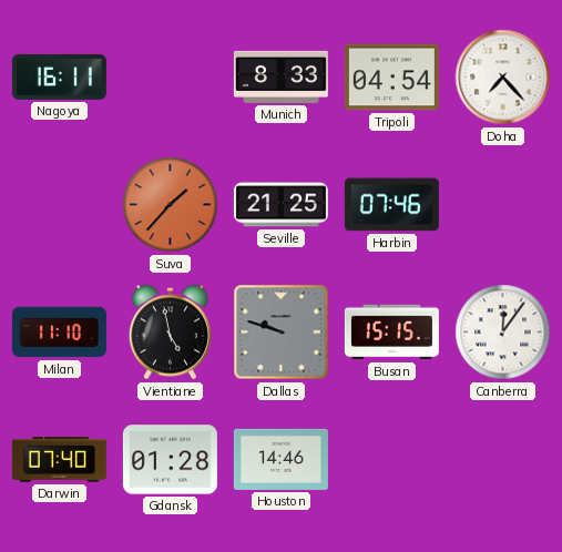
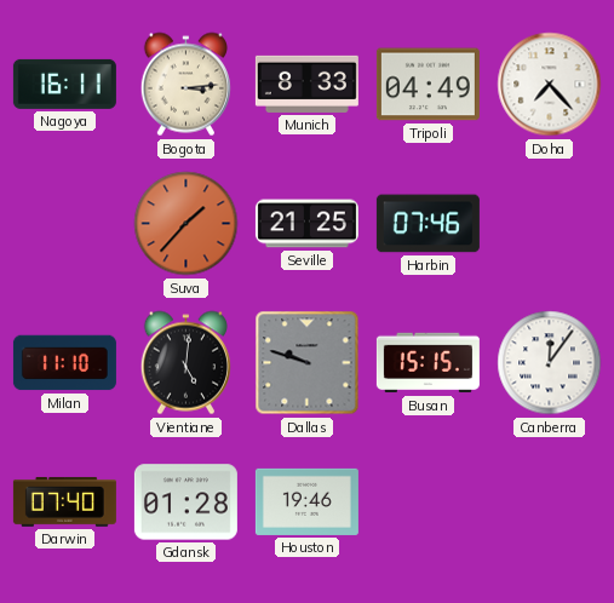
Bogota: none -> 3:14
Tripoli: 04:54 -> 04:49
Vientiane: 4:58 -> 5:01
Houston: 14:46 -> 19:46
